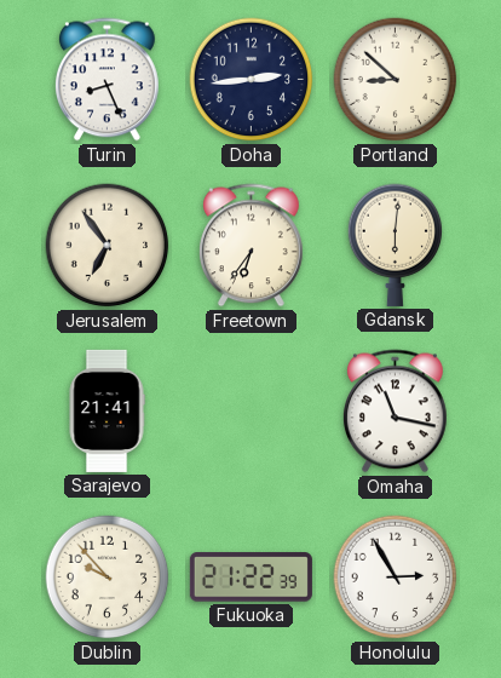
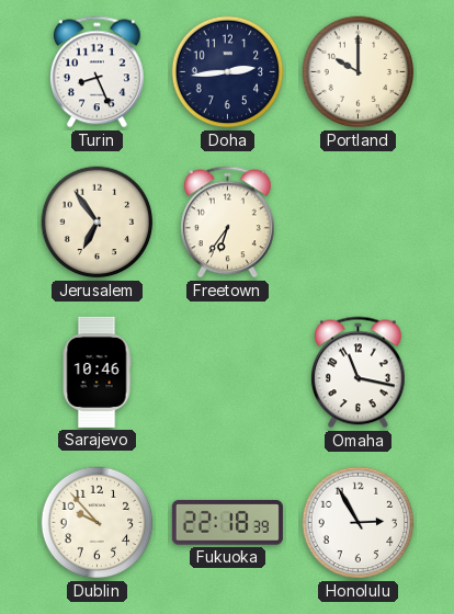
Portland: 8:52 -> 10:00
Gdansk: 6:01 -> none
Sarajevo: 21:41 -> 10:46
Fukuoka: 21:22 -> 22:18
